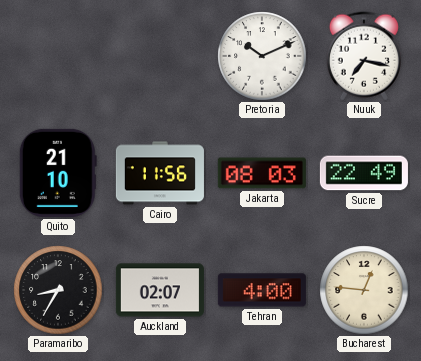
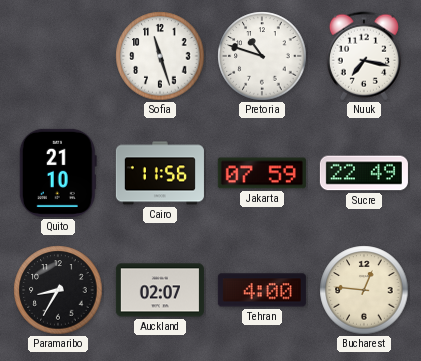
Sofia: none -> 11:27
Pretoria: 10:11 -> 10:48
Jakarta: 08:03 -> 07:59
